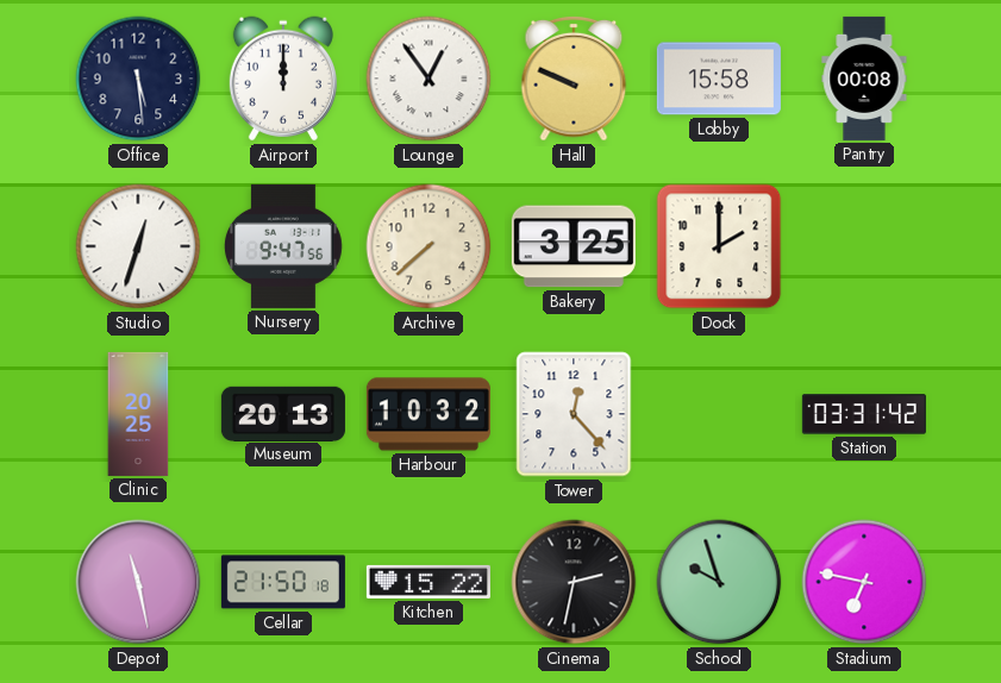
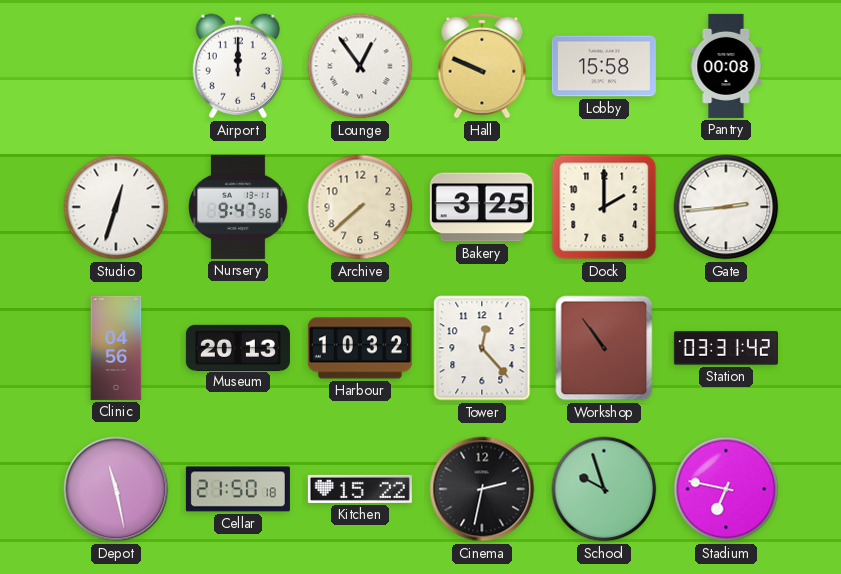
Office: 5:29 -> none
Gate: none -> 2:44
Clinic: 20:25 -> 04:56
Workshop: none -> 10:54
